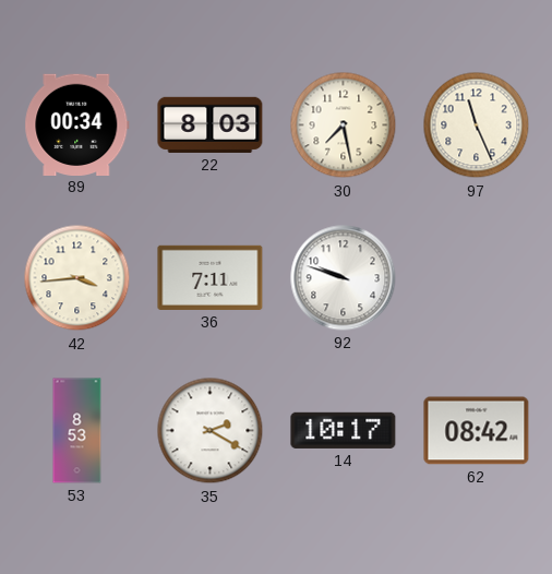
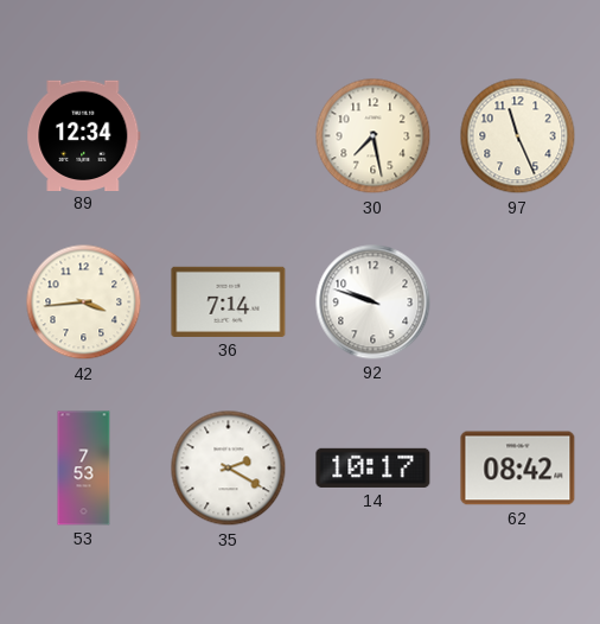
89: 00:34 -> 12:34
22: 8:03 -> none
36: 7:11 -> 7:14
53: 8:53 -> 7:53
